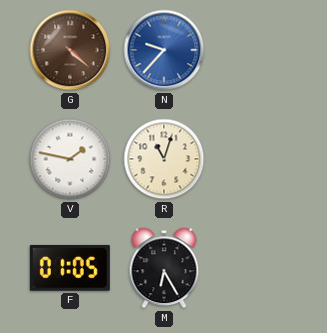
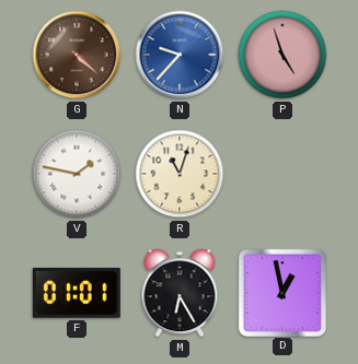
P: none -> 4:57
F: 01:05 -> 01:01
D: none -> 12:58
